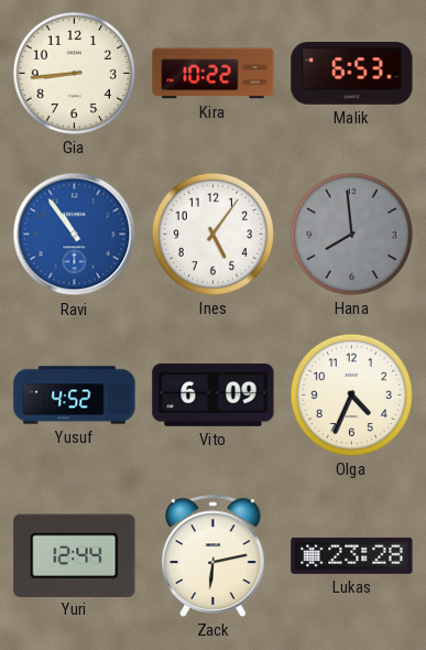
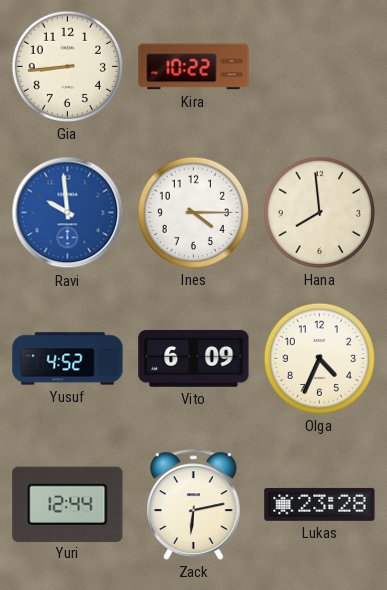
Malik: 6:53 -> none
Ravi: 10:54 -> 9:59
Ines: 5:06 -> 4:15
Hana dial: grey -> cream
